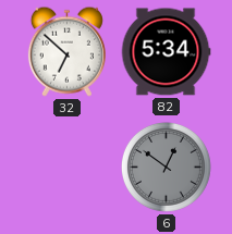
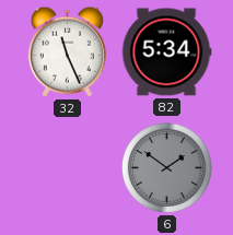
32: 6:52 -> 11:26
6: 12:51 -> 1:51
